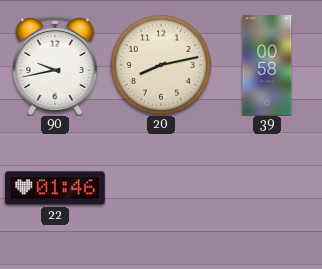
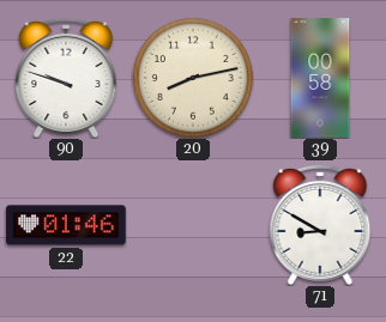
90: 9:43 -> 9:48
71: none -> 8:50
